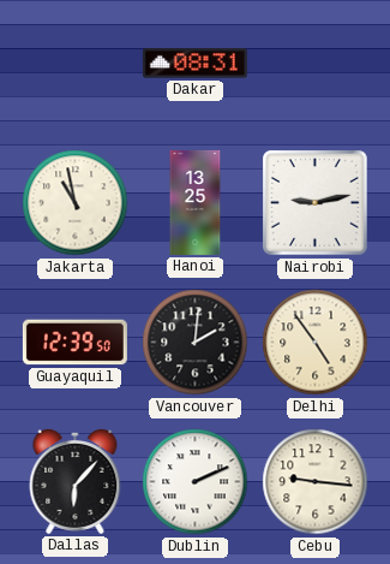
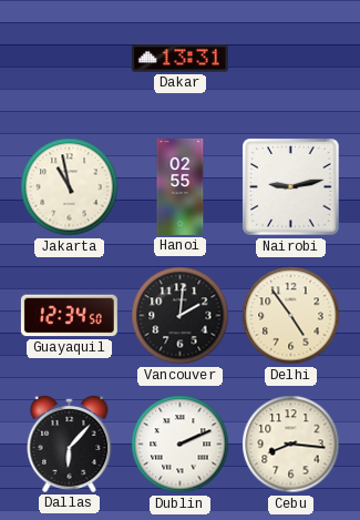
Dakar: 08:31 -> 13:31
Hanoi: 13:25 -> 02:55
Guayaquil: 12:39 -> 12:34
Cebu: 9:16 -> 8:16
